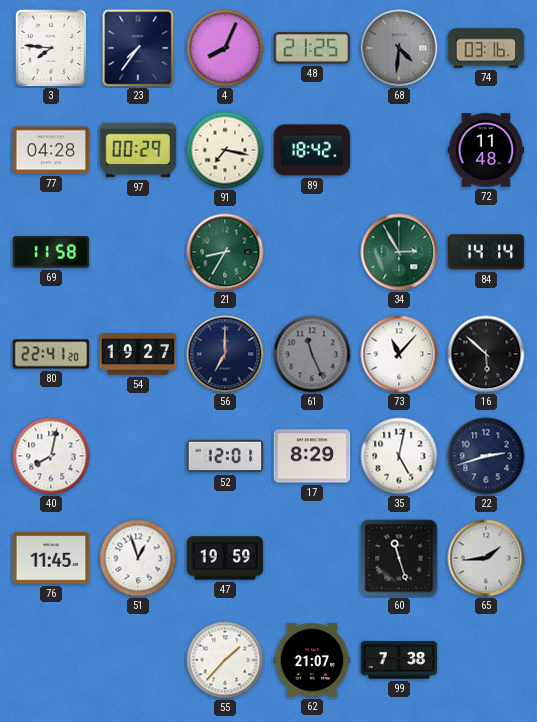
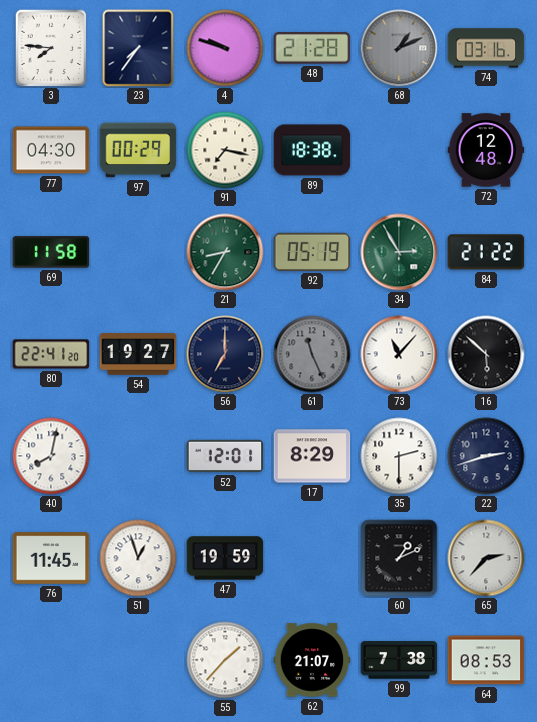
4: 8:04 -> 9:48
48: 21:25 -> 21:28
68: 4:31 -> 1:11
77: 04:28 -> 04:30
89: 18:42 -> 18:38
72: 11:48 -> 12:48
92: none -> 05:19
84: 14:14 -> 21:22
35: 5:02 -> 2:30
60: 11:27 -> 1:11
65: 1:44 -> 2:37
64: none -> 08:53
